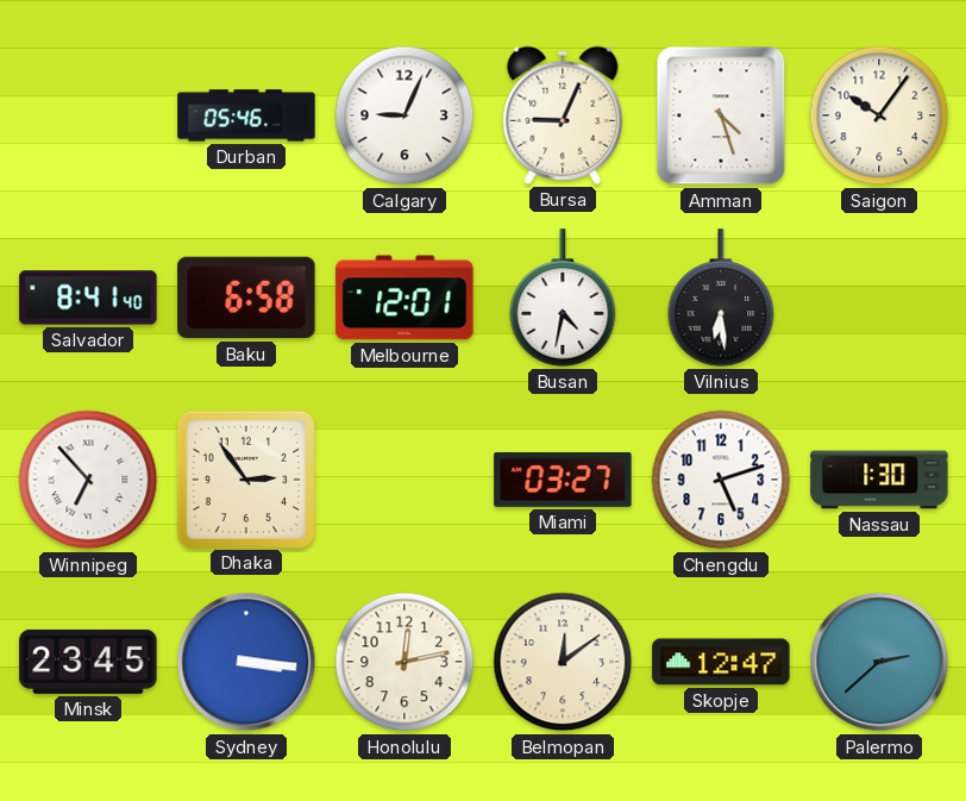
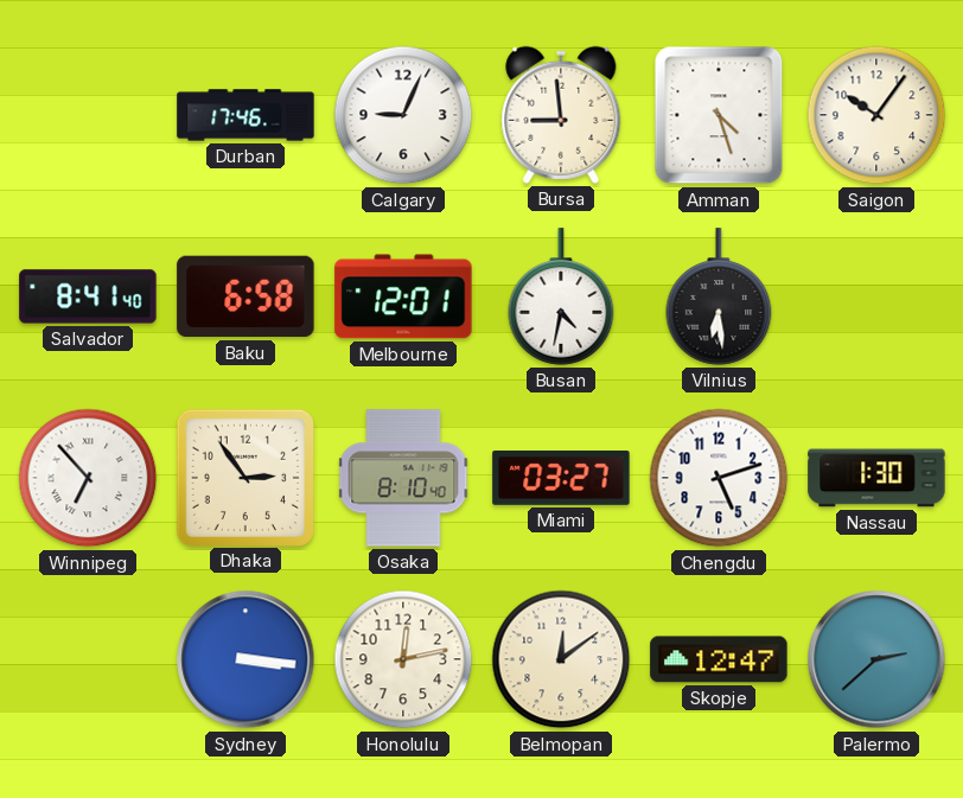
Durban: 05:46 -> 17:46
Bursa: 9:04 -> 8:59
Osaka: none -> 8:10
Minsk: 23:45 -> none
